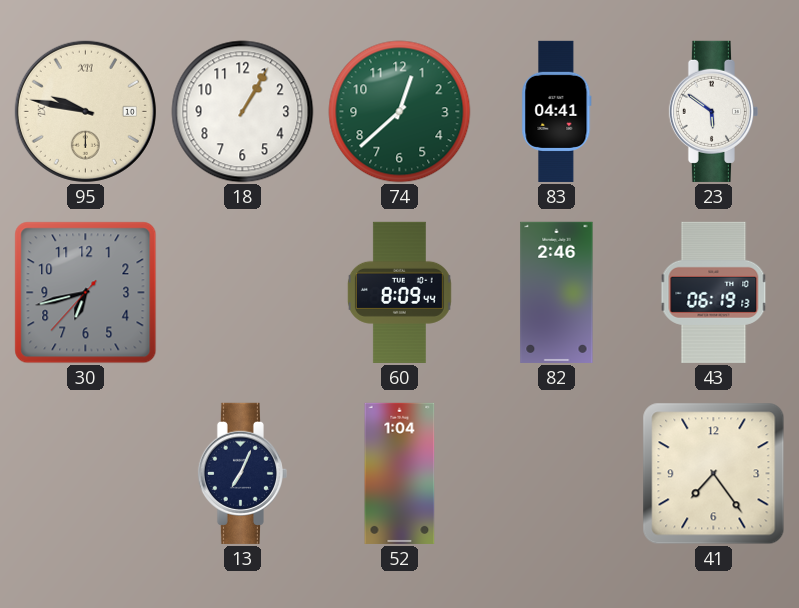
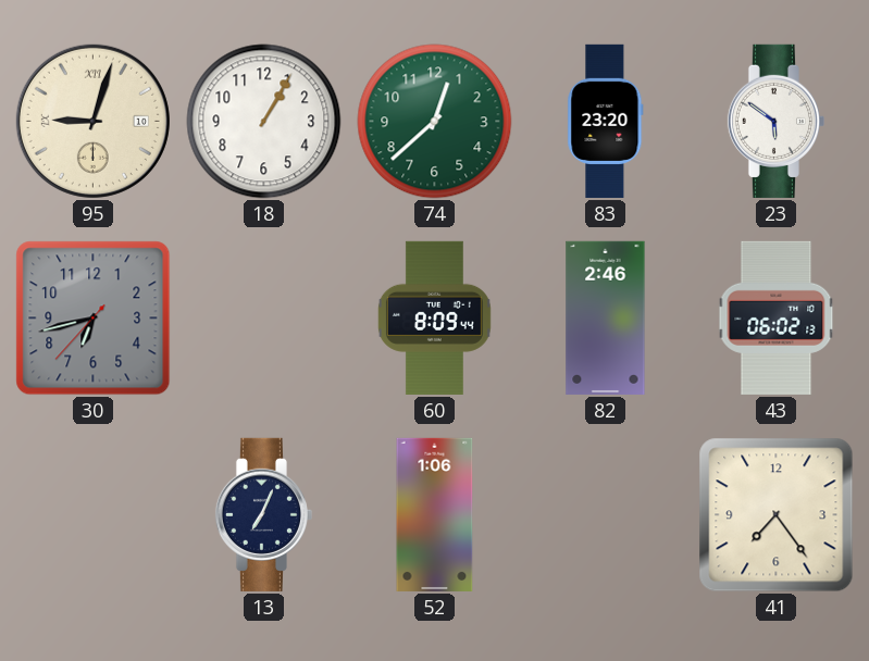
95: 9:47 -> 9:03
83: 04:41 -> 23:20
43: 06:19 -> 06:02
52: 1:04 -> 1:06
